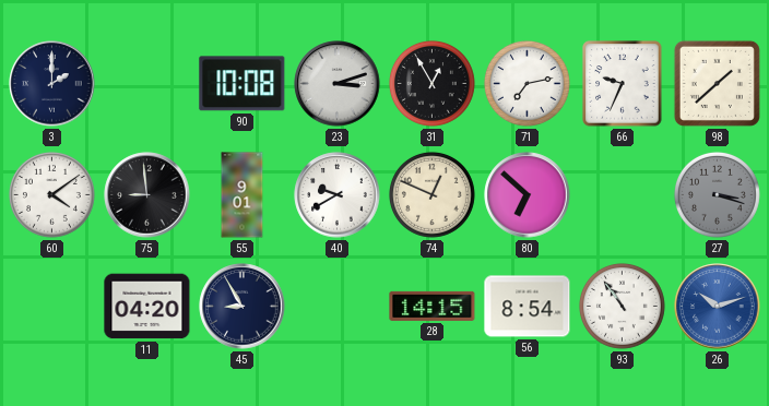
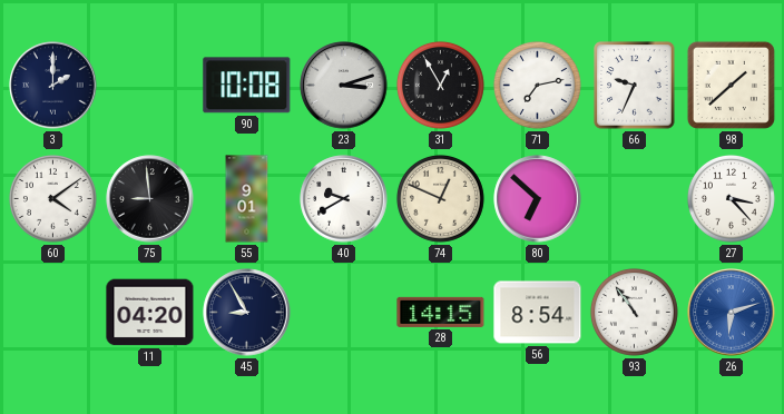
27: 3:18 -> 3:23
27 dial: grey -> white
26: 10:12 -> 6:12
